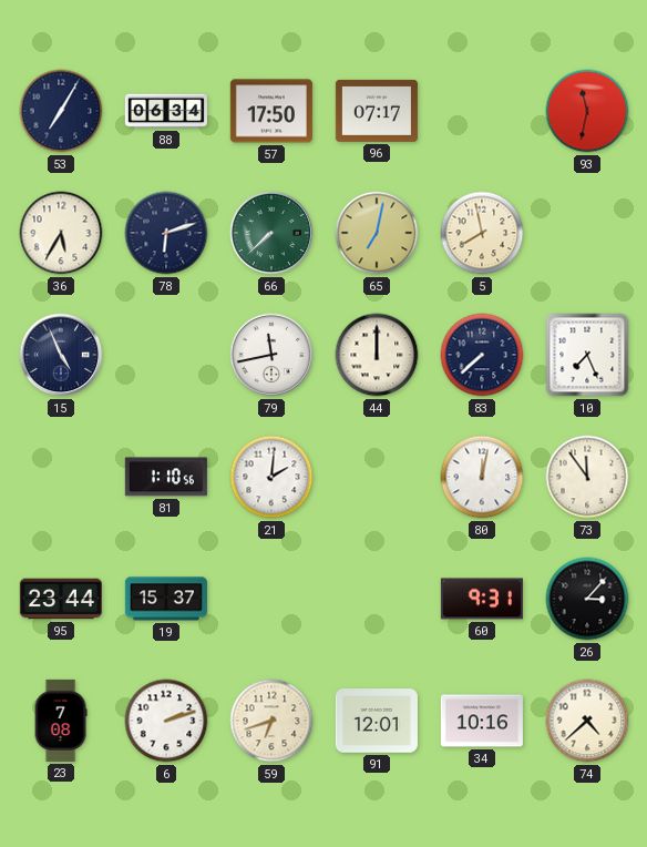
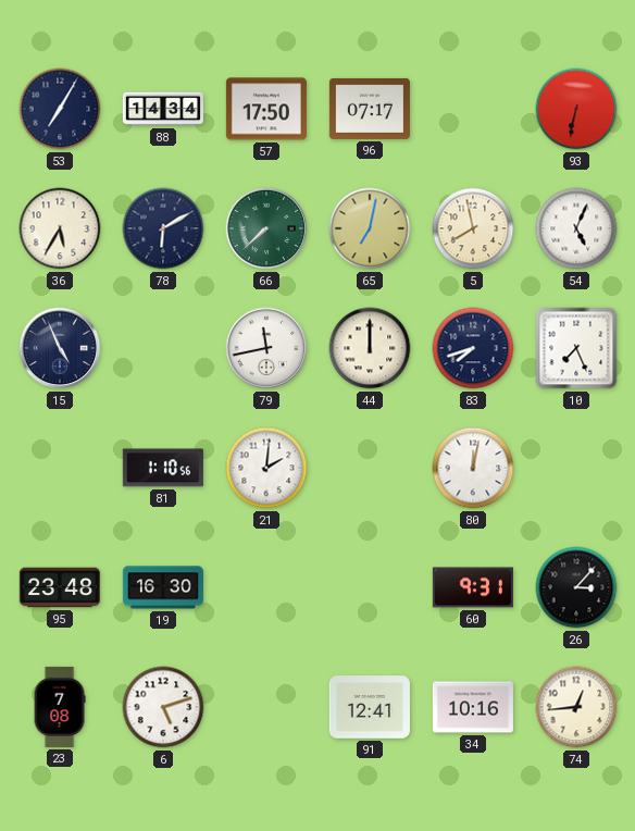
88: 06:34 -> 14:34
93: 11:32 -> 6:32
78: 6:12 -> 6:10
54: none -> 5:04
83: 7:38 -> 7:42
73: 11:54 -> none
95: 23:44 -> 23:48
19: 15:37 -> 16:30
6: 2:12 -> 5:12
59: 6:42 -> none
91: 12:01 -> 12:41
74: 4:38 -> 12:44
